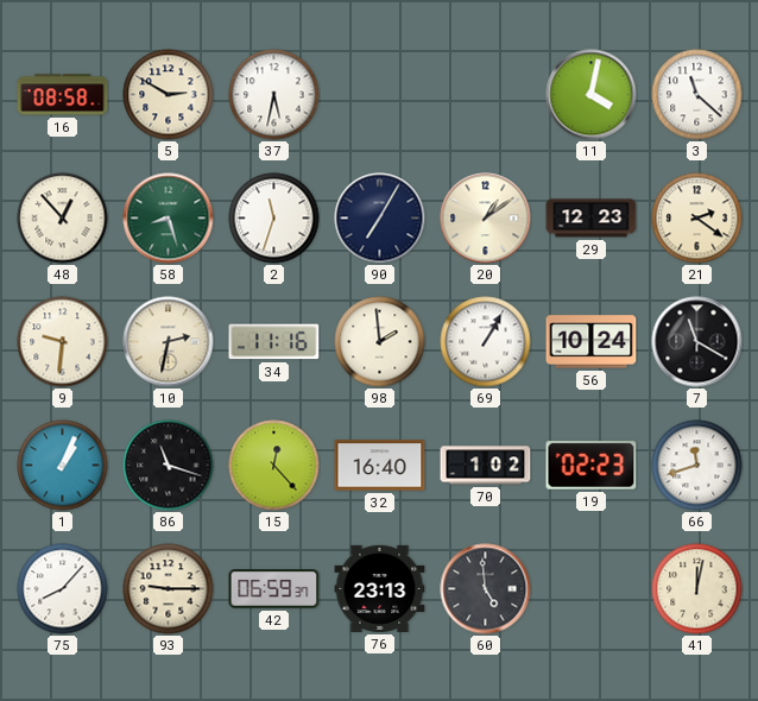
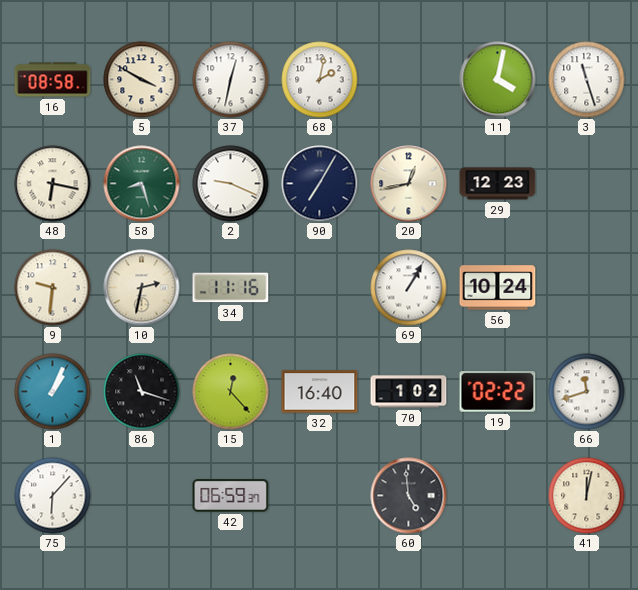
5: 2:50 -> 3:50
37: 5:32 -> 12:32
68: none -> 2:02
3: 11:22 -> 11:27
48: 12:53 -> 6:17
2: 11:33 -> 9:19
20: 1:09 -> 12:43
21: 2:21 -> none
98: 1:59 -> none
7: 11:20 -> none
19: 02:23 -> 02:22
75: 8:07 -> 6:07
93: 9:15 -> none
76: 23:13 -> none
